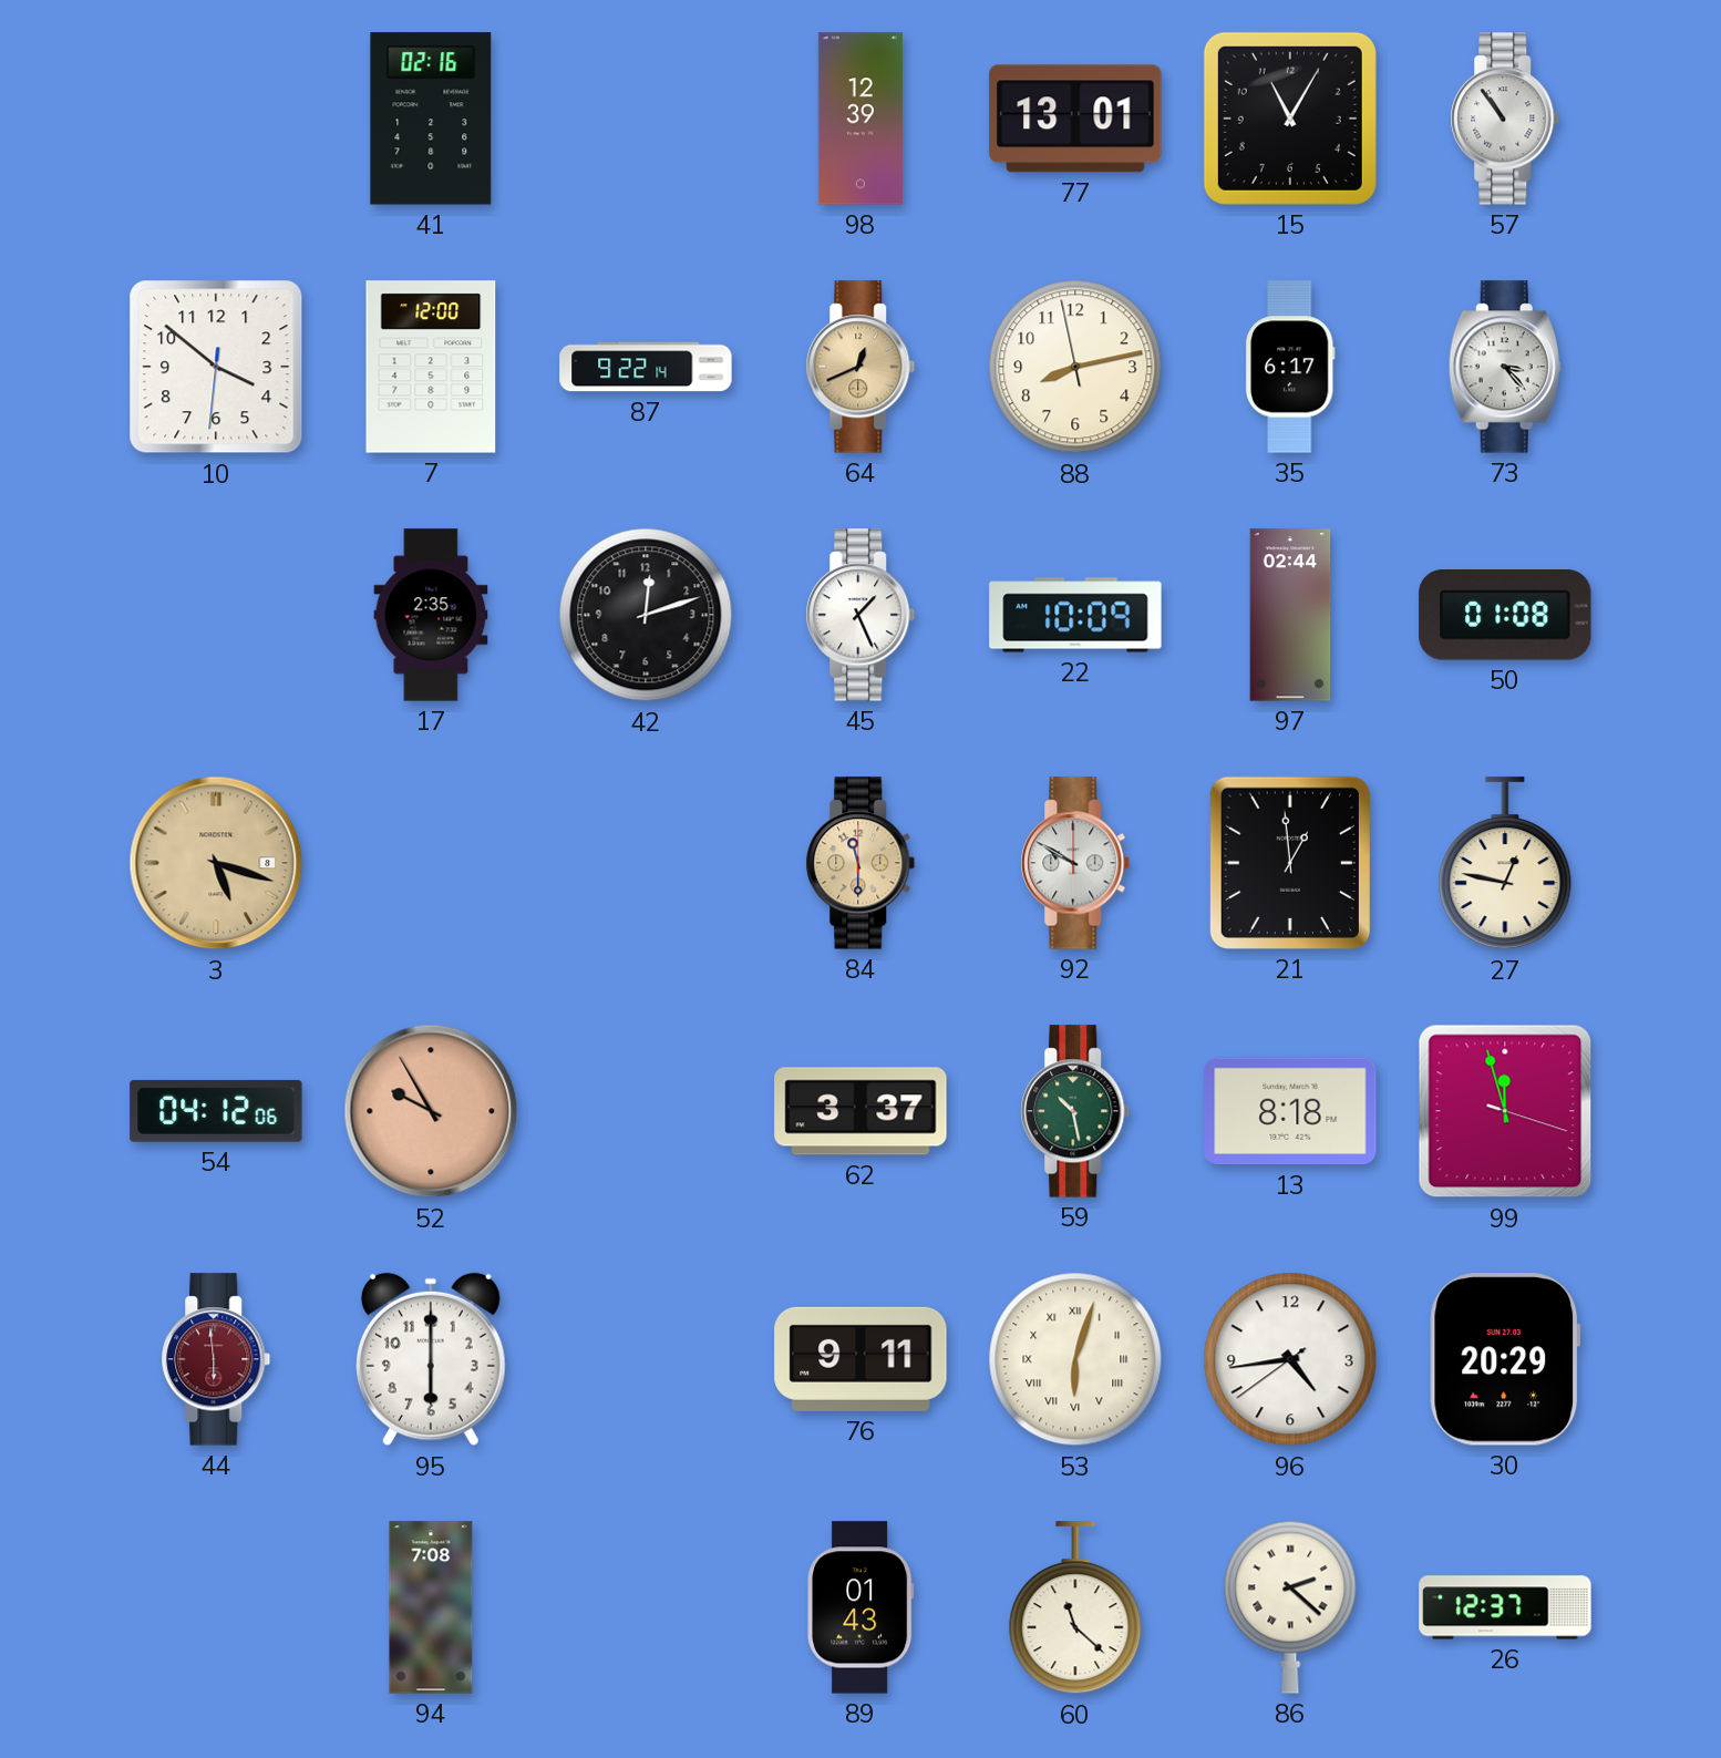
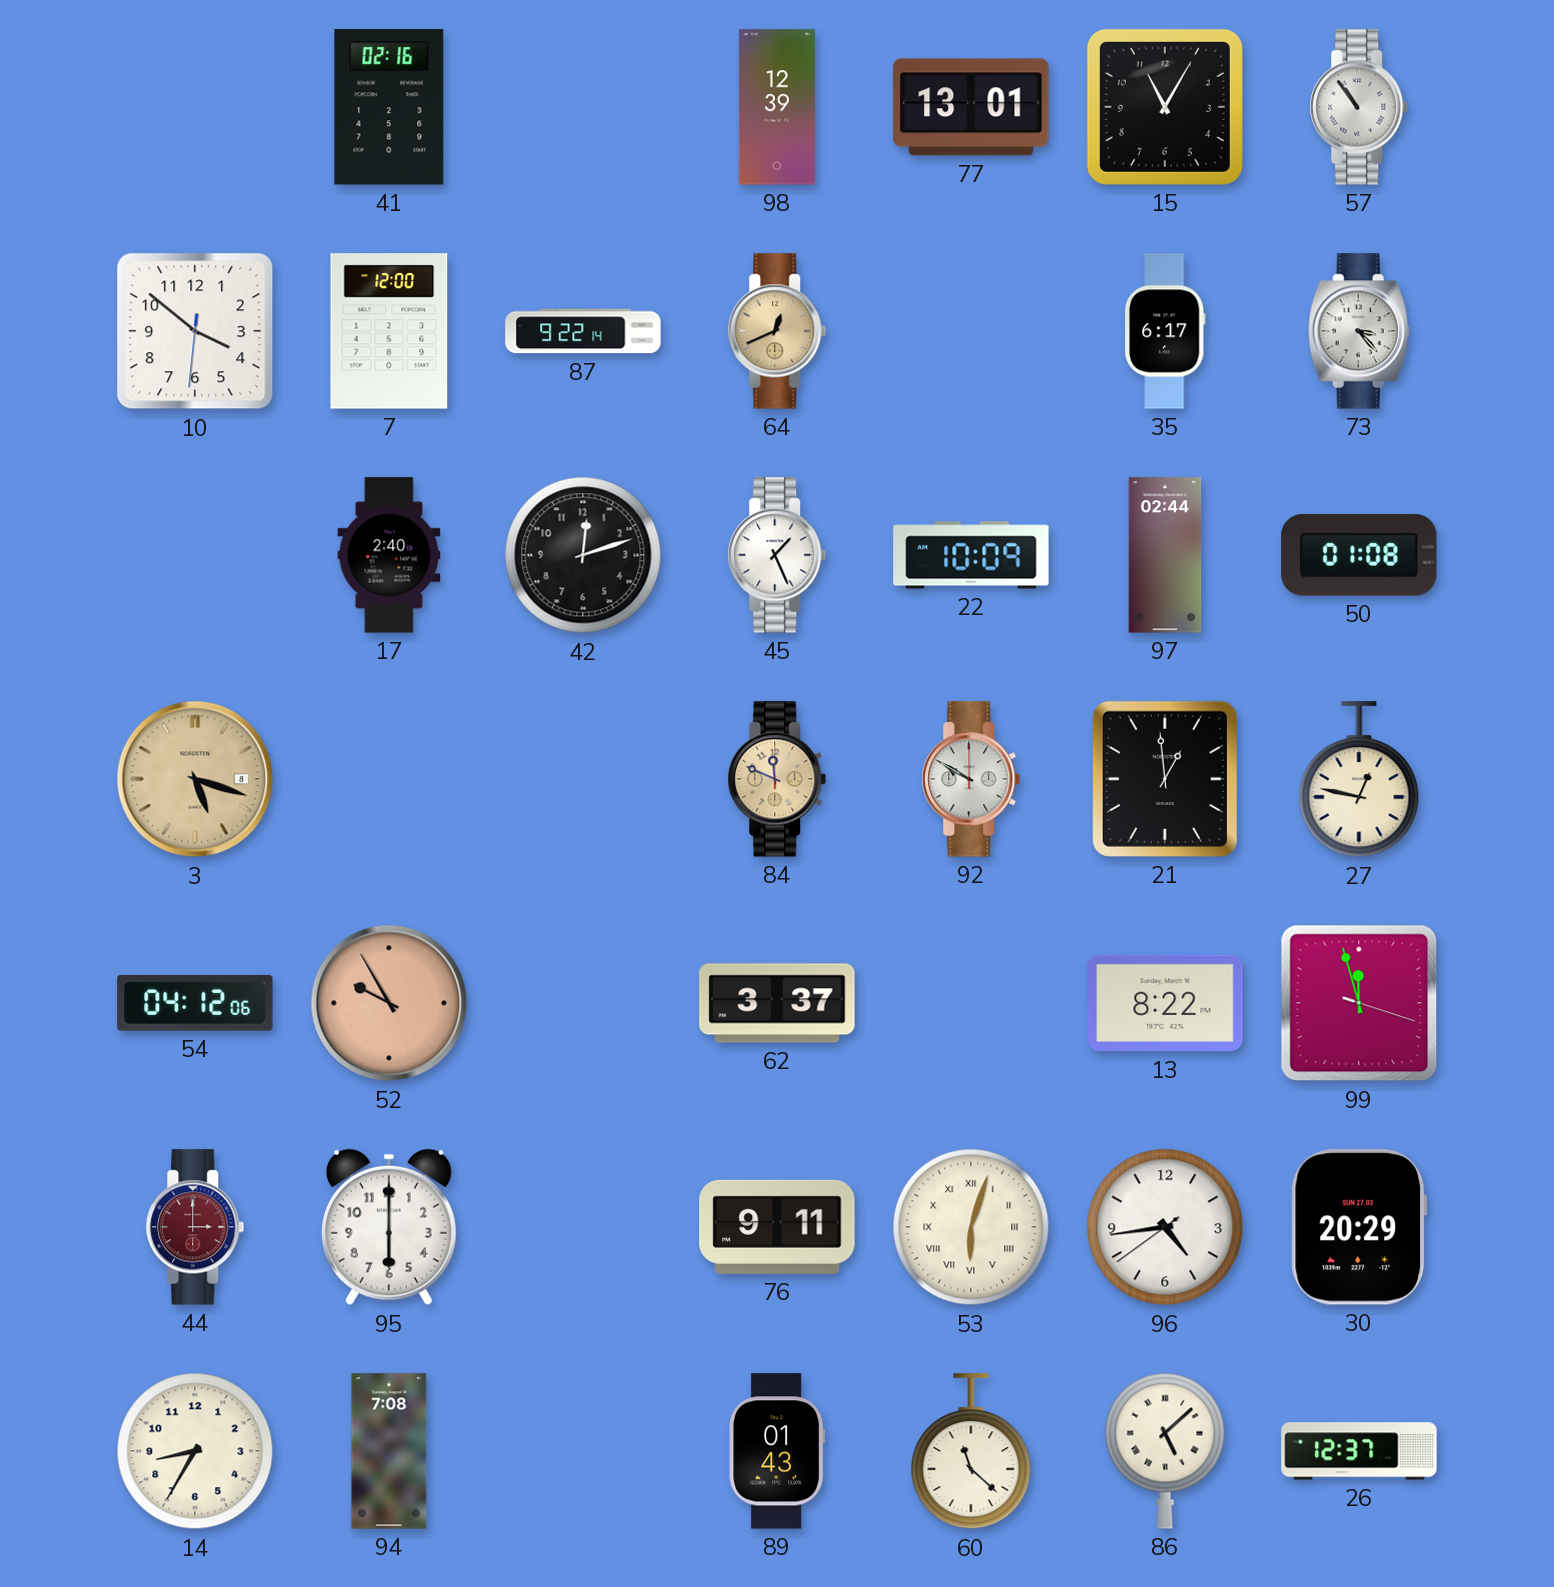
88: 8:12 -> none
17: 2:35 -> 2:40
84: 11:30 -> 11:49
59: 10:28 -> none
13: 8:18 -> 8:22
44: 5:59 -> 3:00
14: none -> 8:35
86: 2:22 -> 5:08
